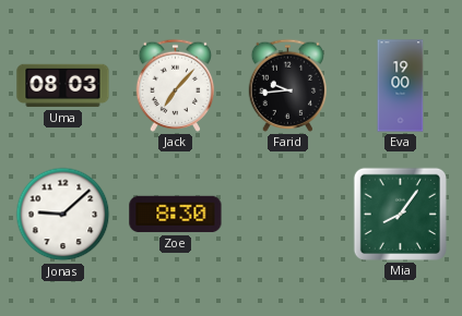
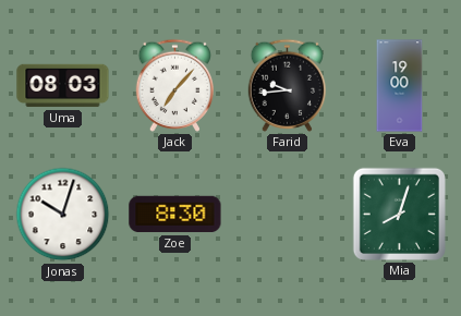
Jonas: 9:08 -> 10:03
Mia: 8:06 -> 8:03
